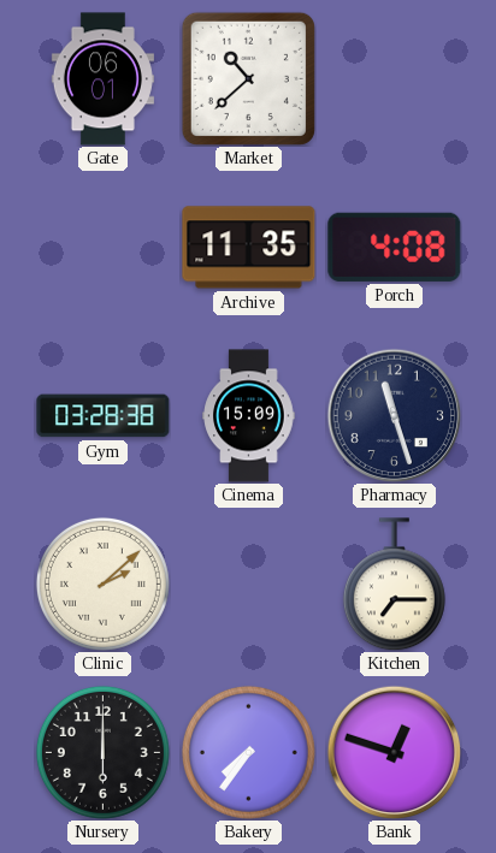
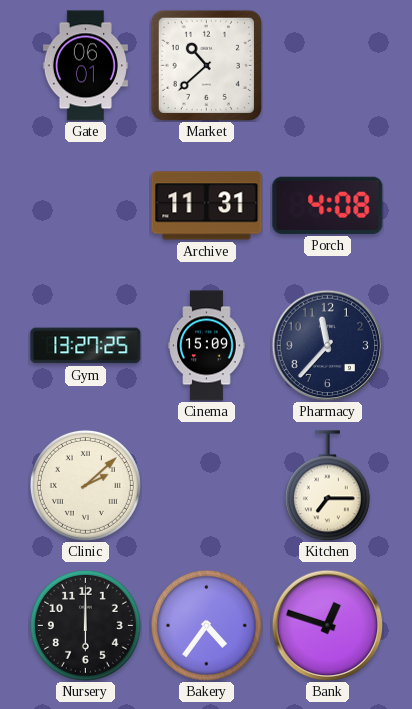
Archive: 11:35 -> 11:31
Gym: 03:28 -> 13:27
Pharmacy: 11:27 -> 11:37
Bakery: 7:36 -> 4:36
